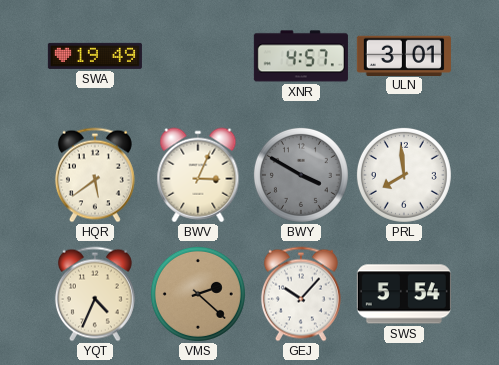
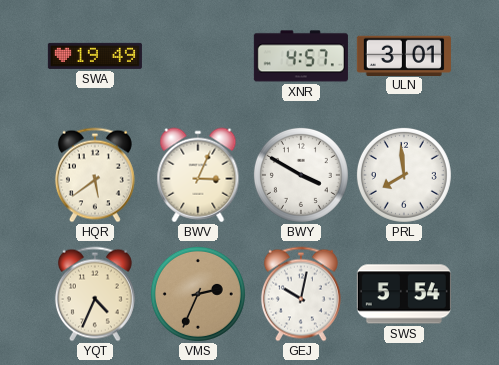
BWY dial: grey -> white
VMS: 2:22 -> 2:34
GEJ: 10:07 -> 10:02
